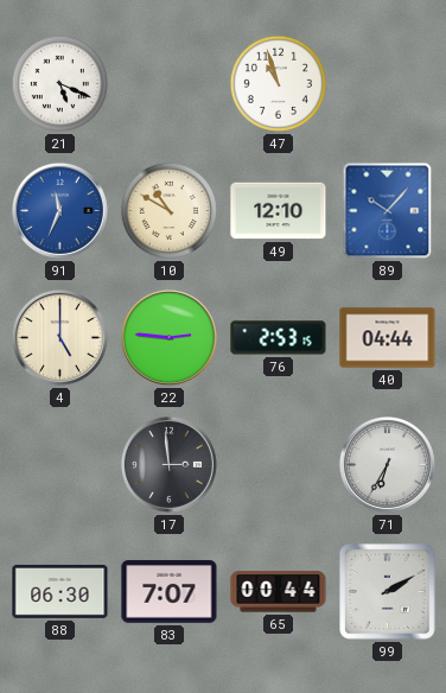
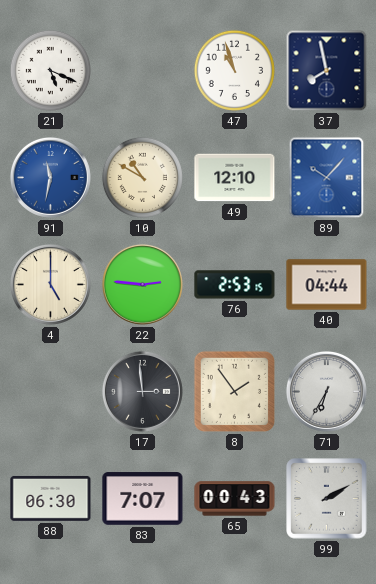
37: none -> 7:58
91: 11:34 -> 11:32
8: none -> 1:54
65: 00:44 -> 00:43
